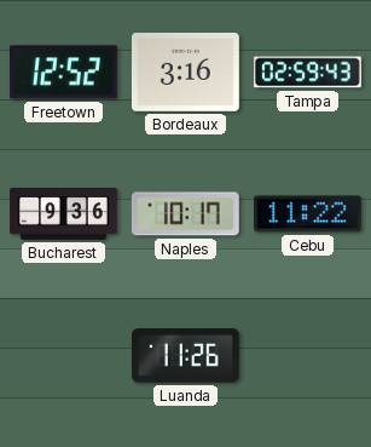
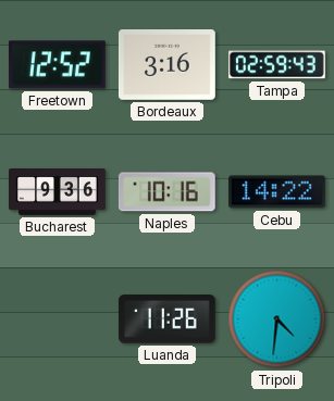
Naples: 10:17 -> 10:16
Cebu: 11:22 -> 14:22
Tripoli: none -> 4:31
